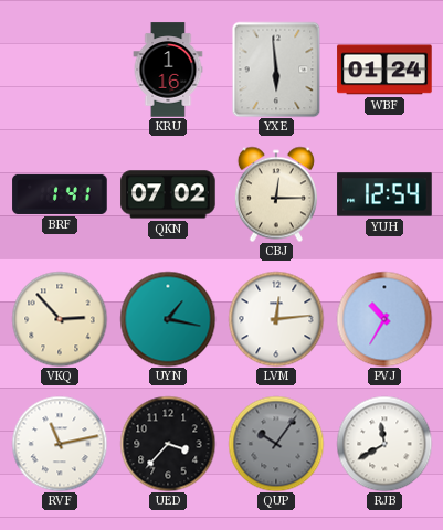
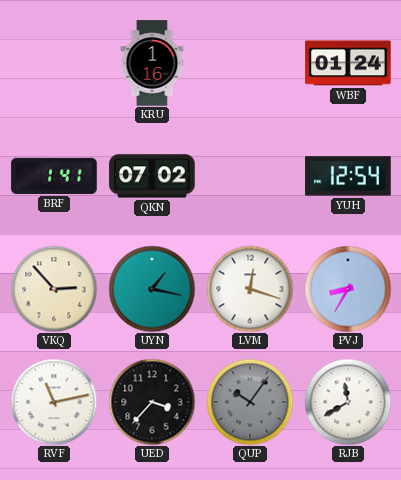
YXE: 5:59 -> none
CBJ: 12:15 -> none
LVM: 12:14 -> 12:18
PVJ: 10:35 -> 8:35
